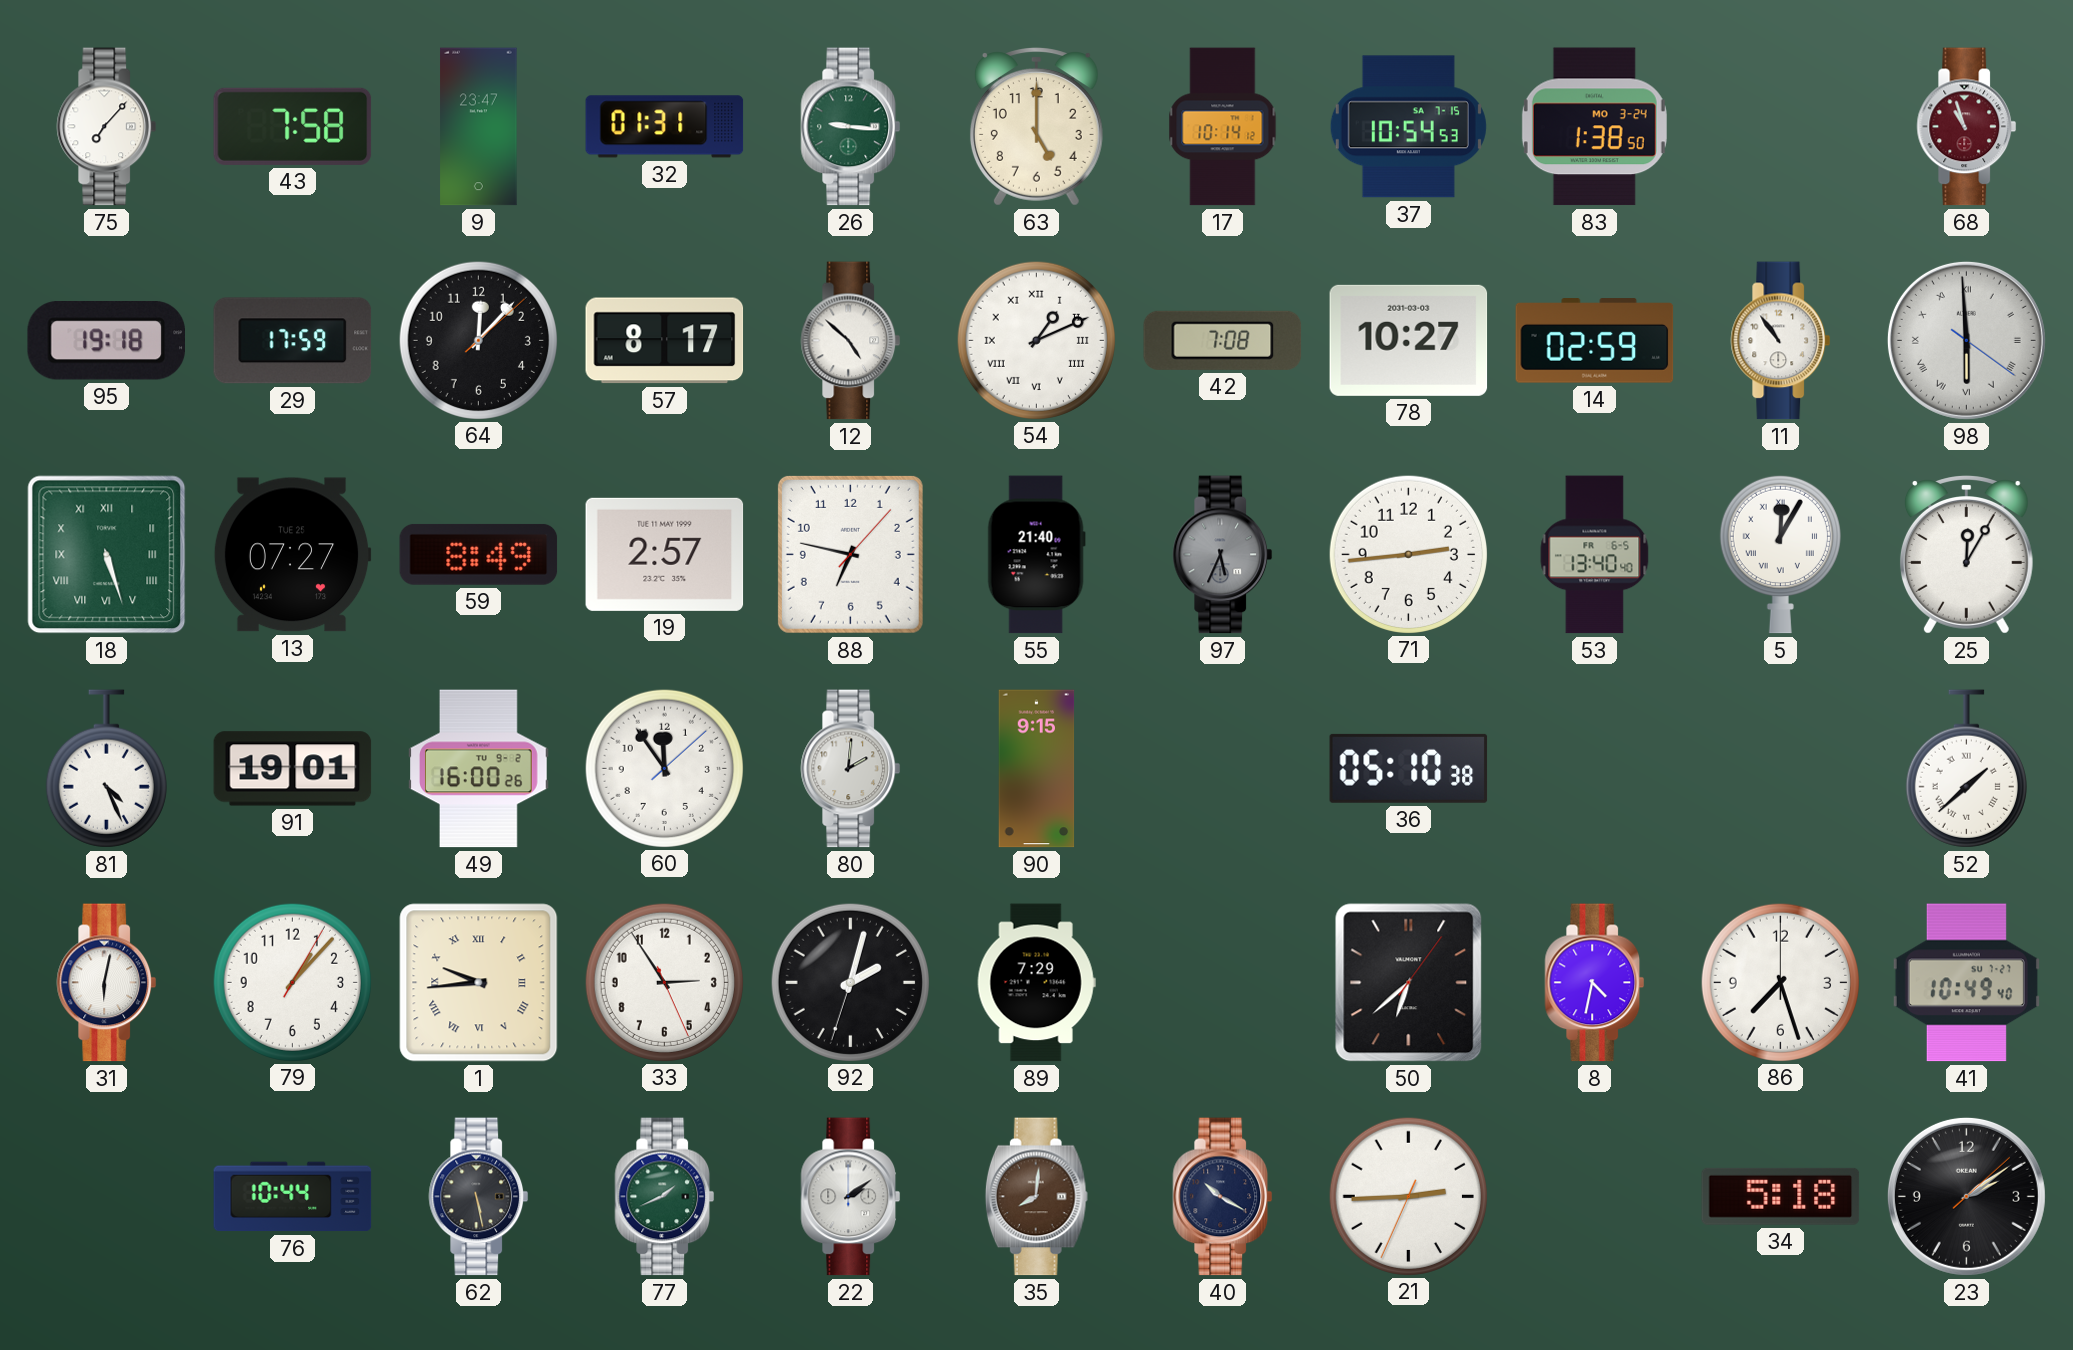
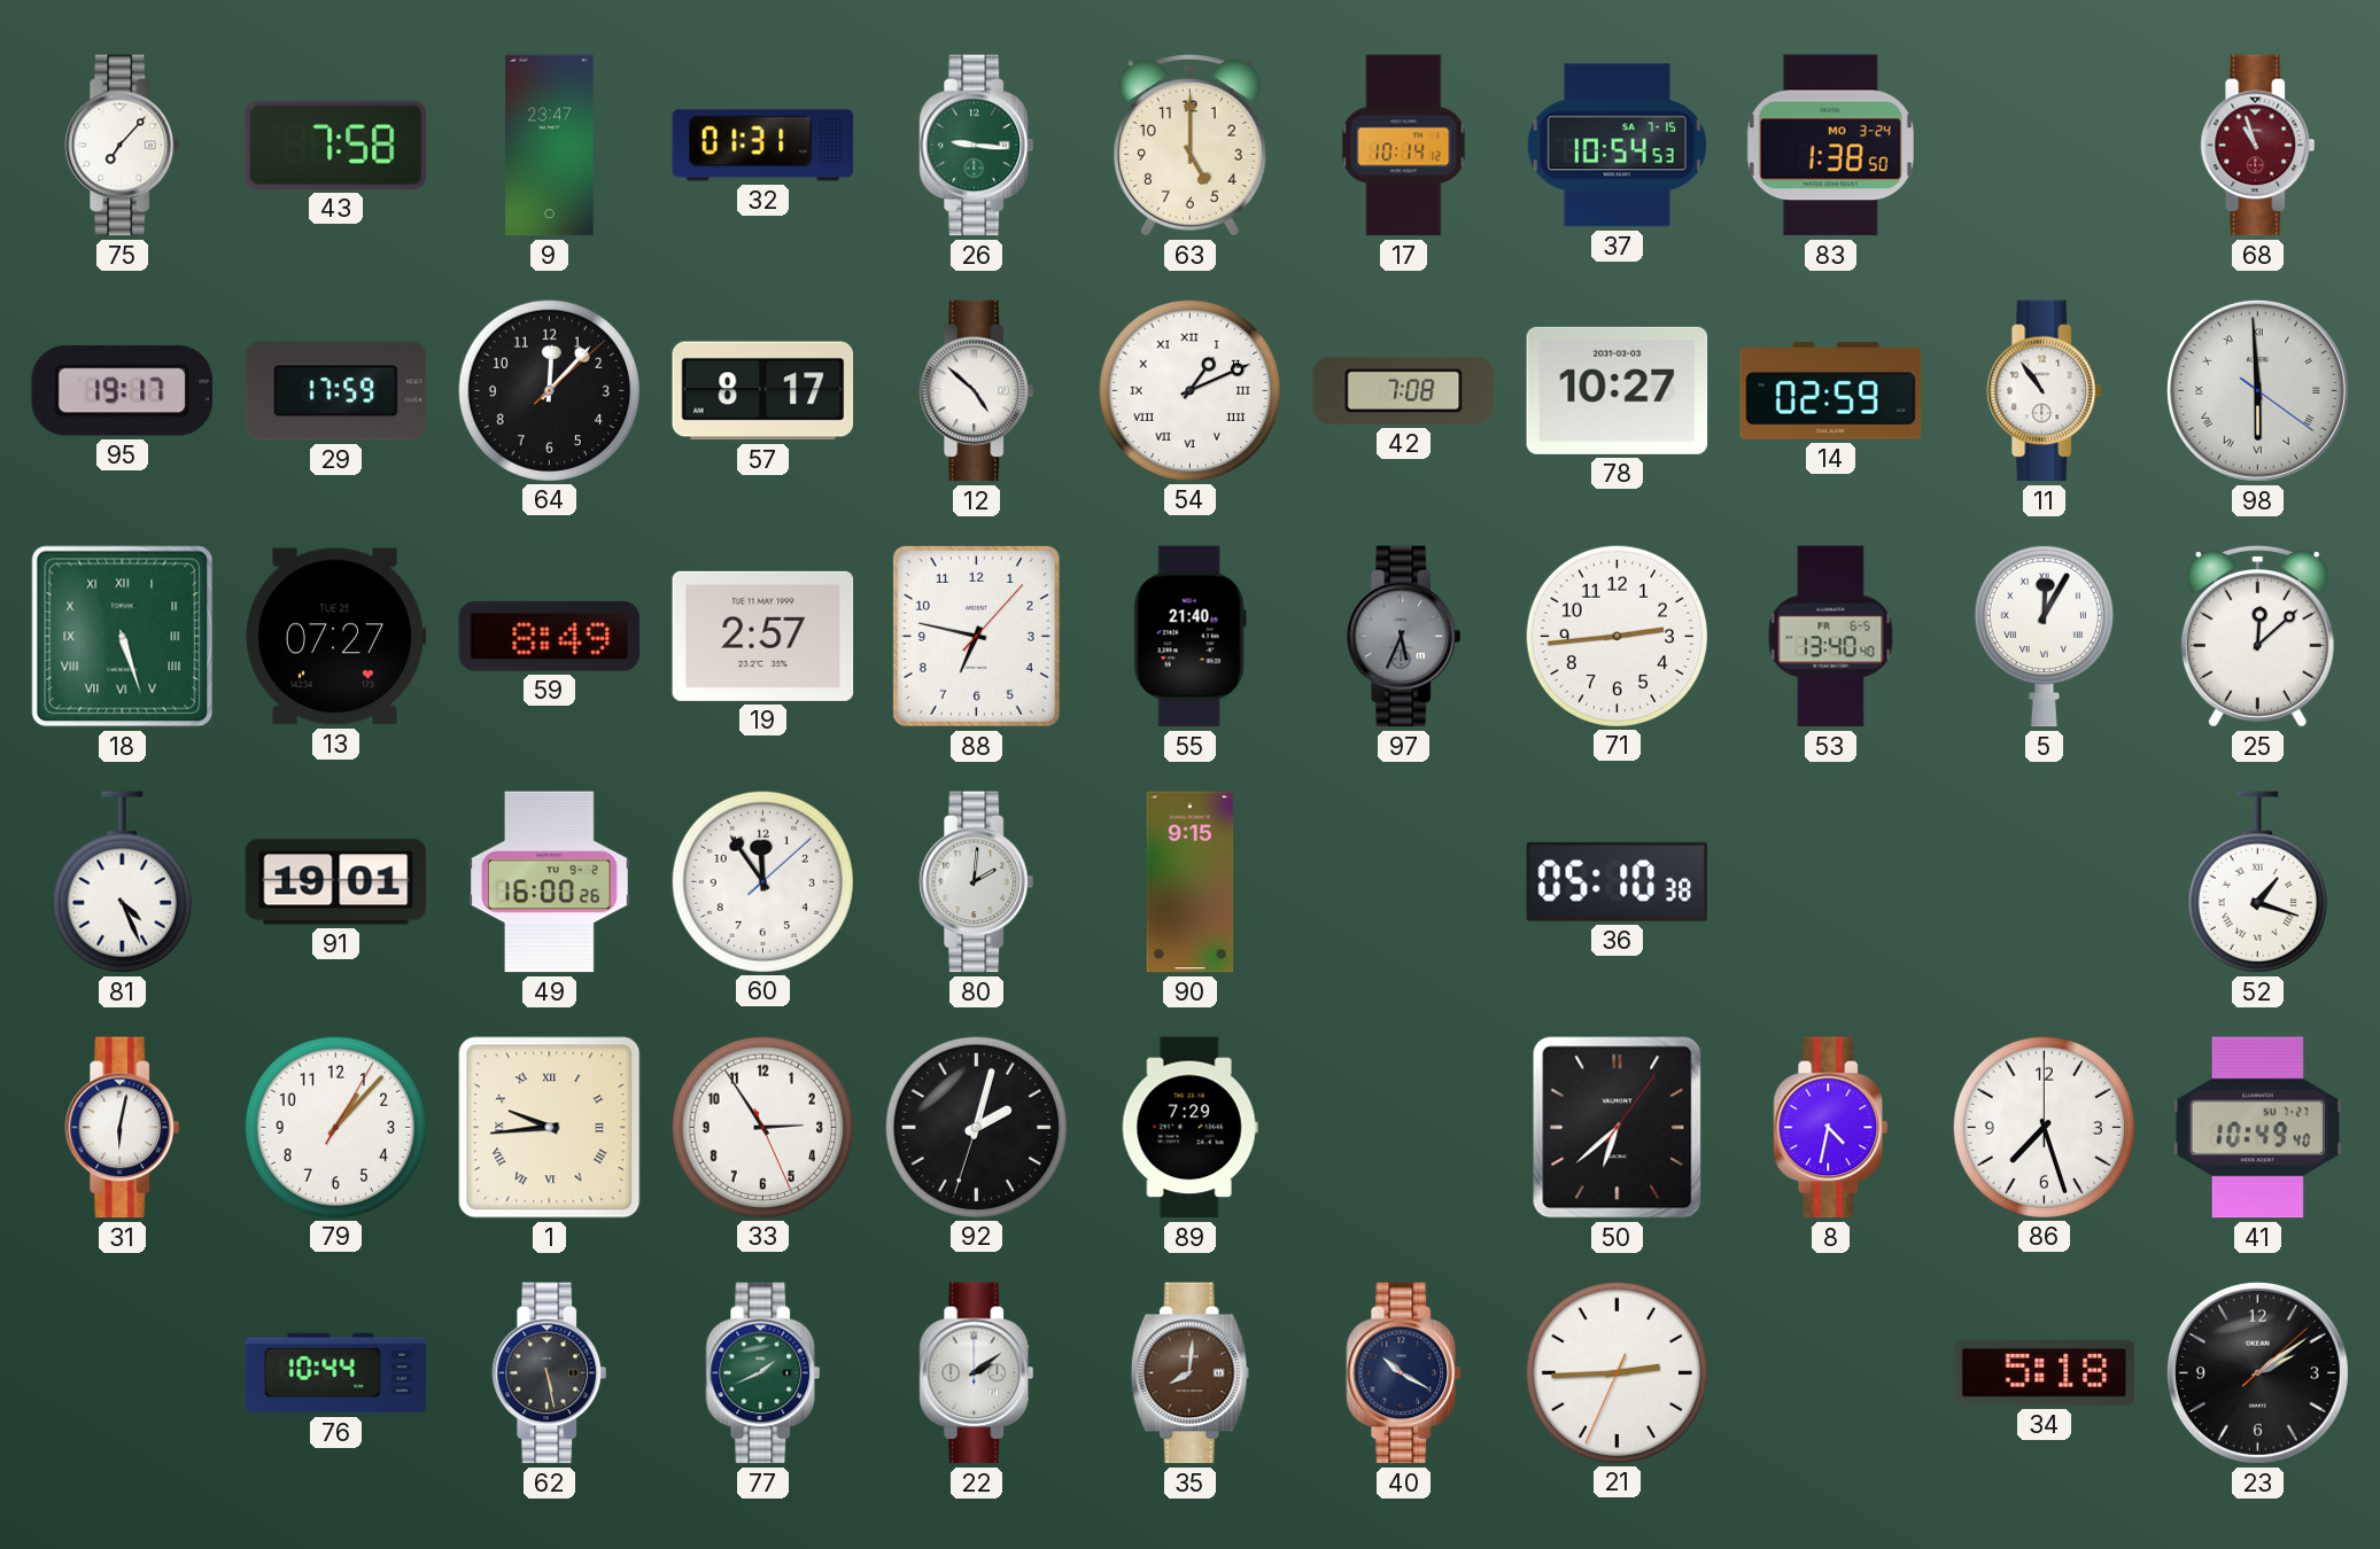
95: 19:18 -> 19:17
25: 12:05 -> 12:08
52: 1:38 -> 1:18
